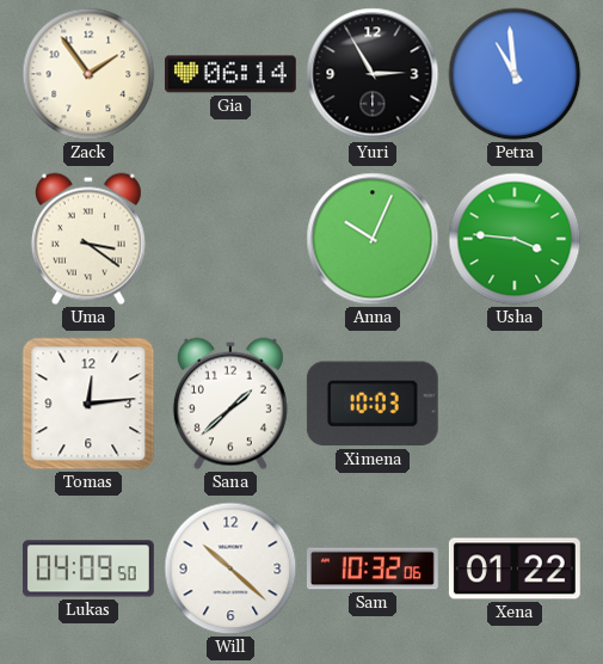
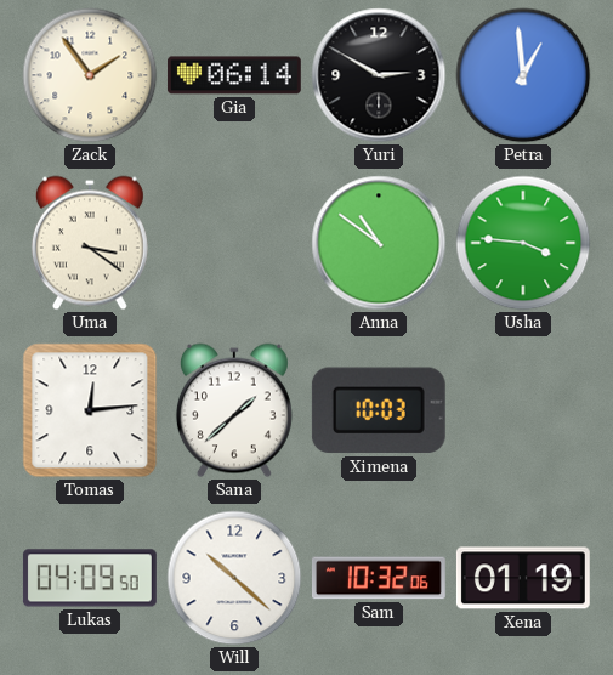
Yuri: 2:55 -> 2:50
Petra: 10:59 -> 12:59
Anna: 10:04 -> 10:51
Xena: 01:22 -> 01:19
